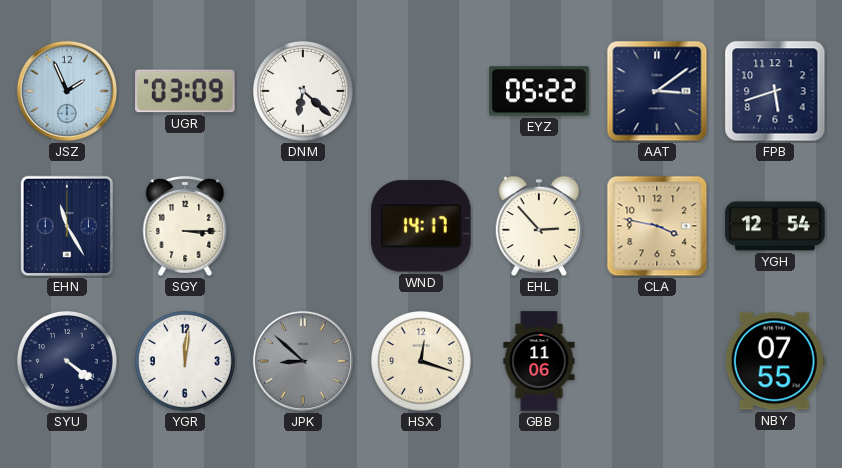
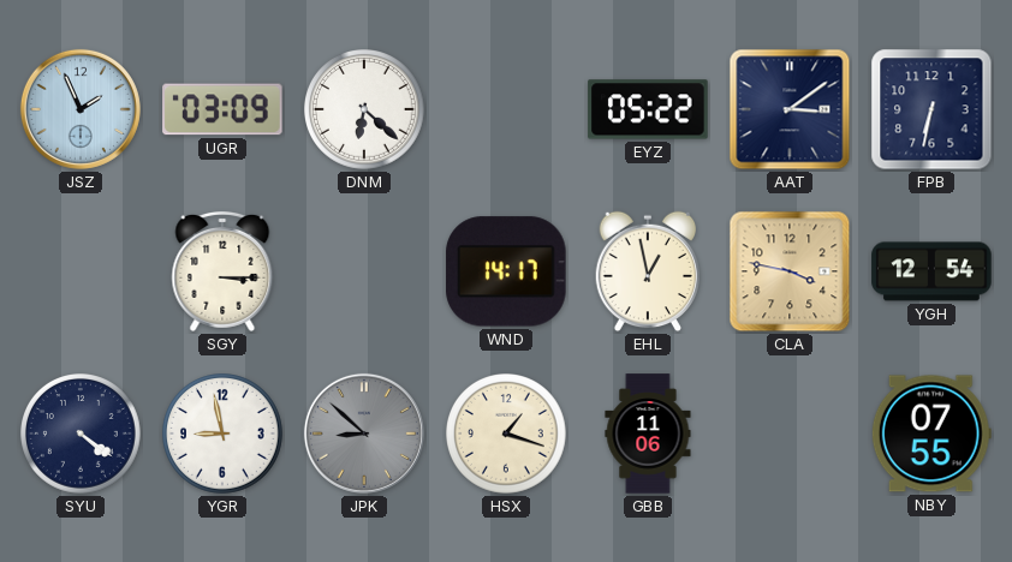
FPB: 5:42 -> 6:32
EHN: 11:25 -> none
EHL: 2:53 -> 12:58
YGR: 12:01 -> 8:58
HSX: 12:18 -> 1:18
